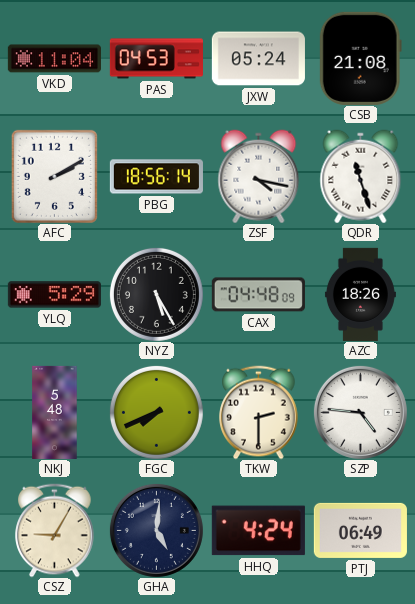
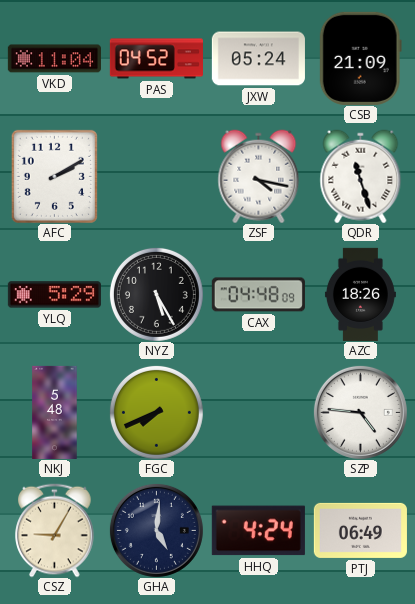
PAS: 04:53 -> 04:52
CSB: 21:08 -> 21:09
PBG: 18:56 -> none
TKW: 2:30 -> none
